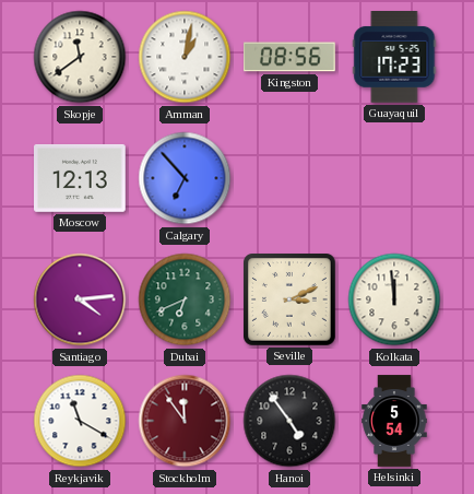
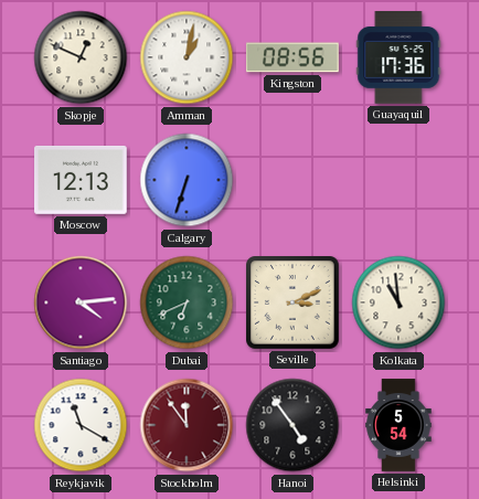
Skopje: 11:39 -> 12:49
Guayaquil: 17:23 -> 17:36
Calgary: 6:53 -> 6:33
Kolkata: 11:59 -> 10:59
